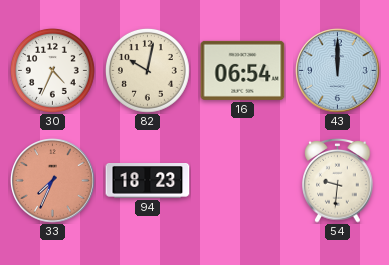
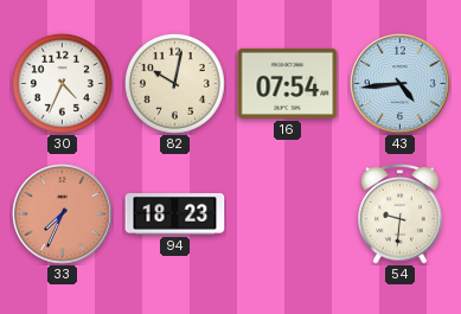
16: 06:54 -> 07:54
43: 12:00 -> 4:44
